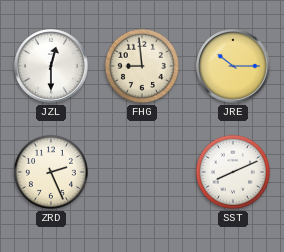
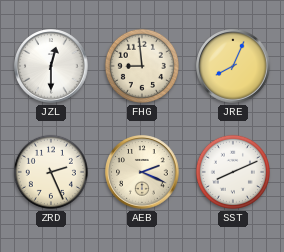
JRE: 10:15 -> 8:04
AEB: none -> 2:19
